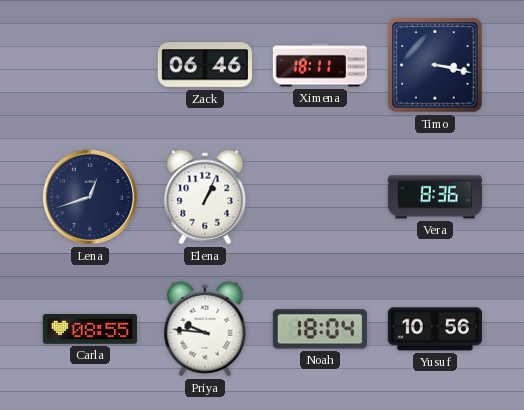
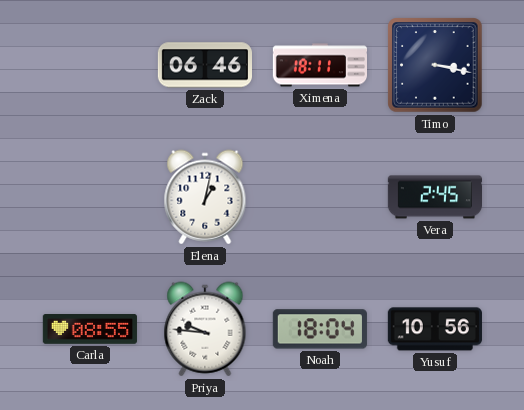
Lena: 12:42 -> none
Elena: 1:04 -> 1:02
Vera: 8:36 -> 2:45
